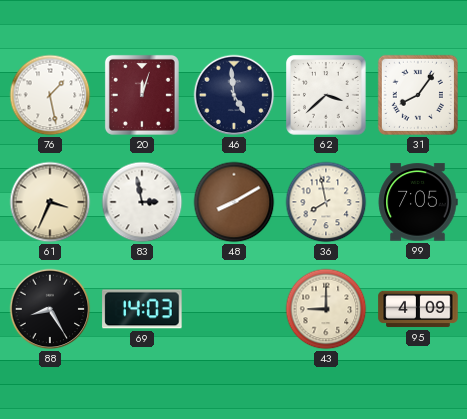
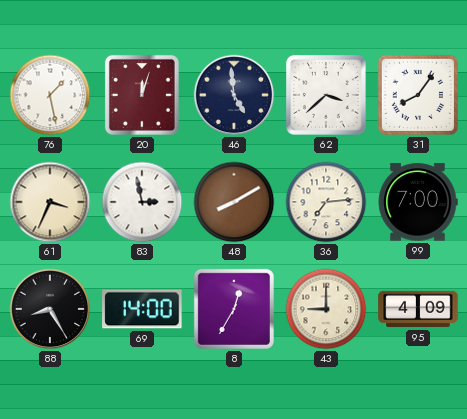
36: 7:58 -> 7:14
99: 7:05 -> 7:00
69: 14:03 -> 14:00
8: none -> 12:35
